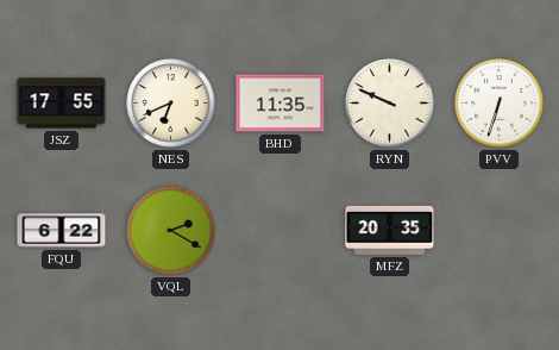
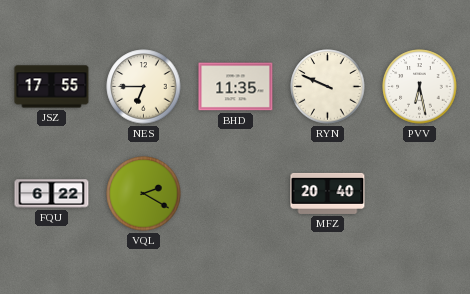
NES: 6:41 -> 6:45
PVV: 6:33 -> 6:28
MFZ: 20:35 -> 20:40
